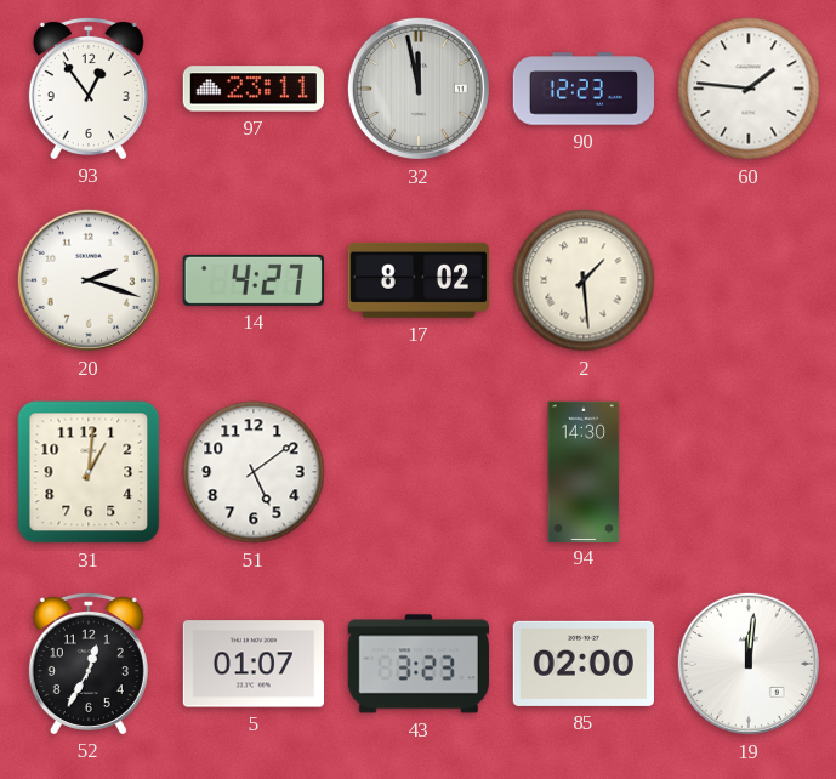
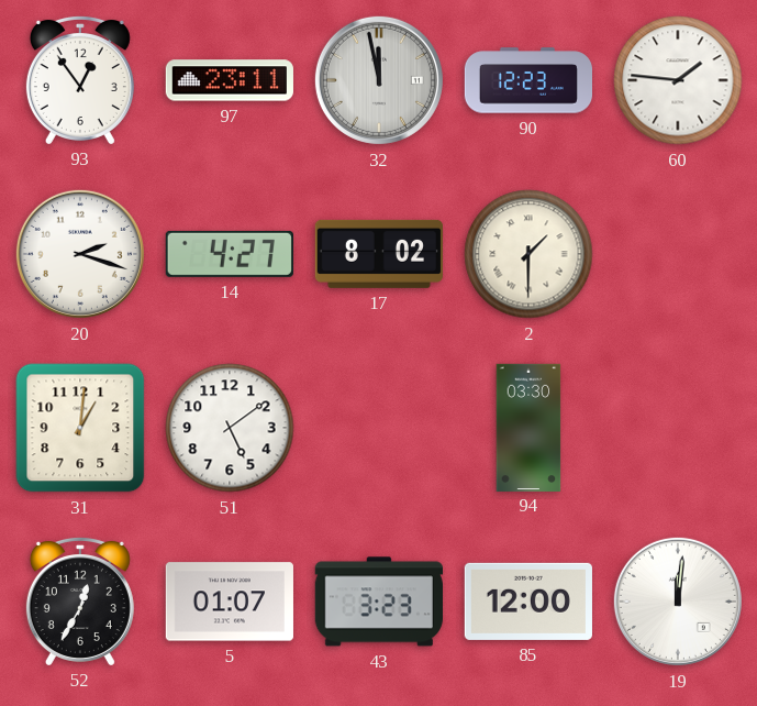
2: 1:29 -> 1:30
94: 14:30 -> 03:30
85: 02:00 -> 12:00
